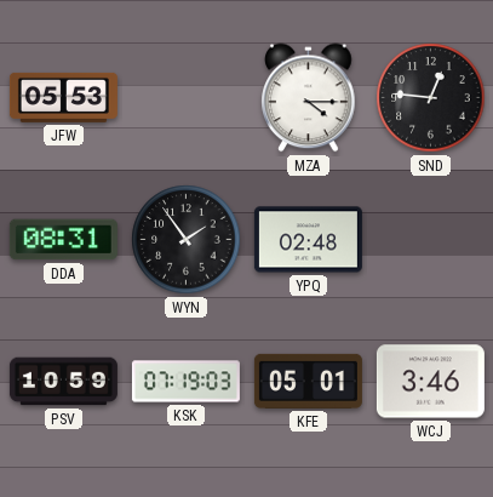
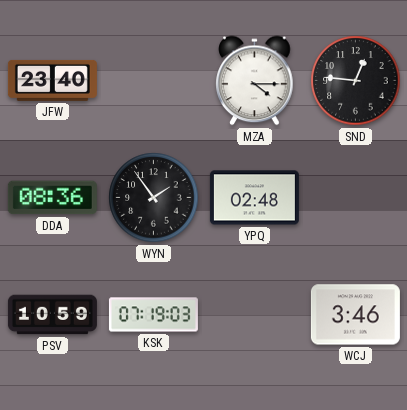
JFW: 05:53 -> 23:40
DDA: 08:31 -> 08:36
KFE: 05:01 -> none
